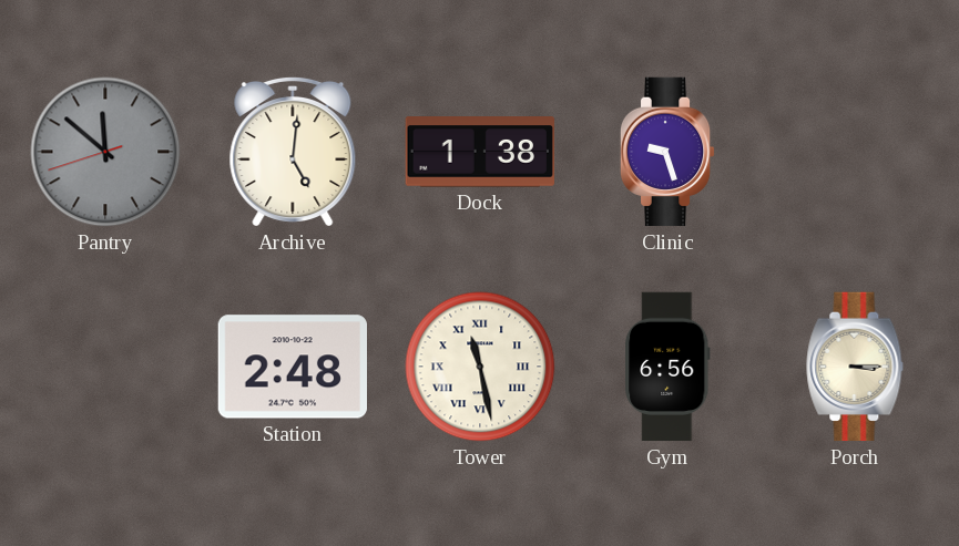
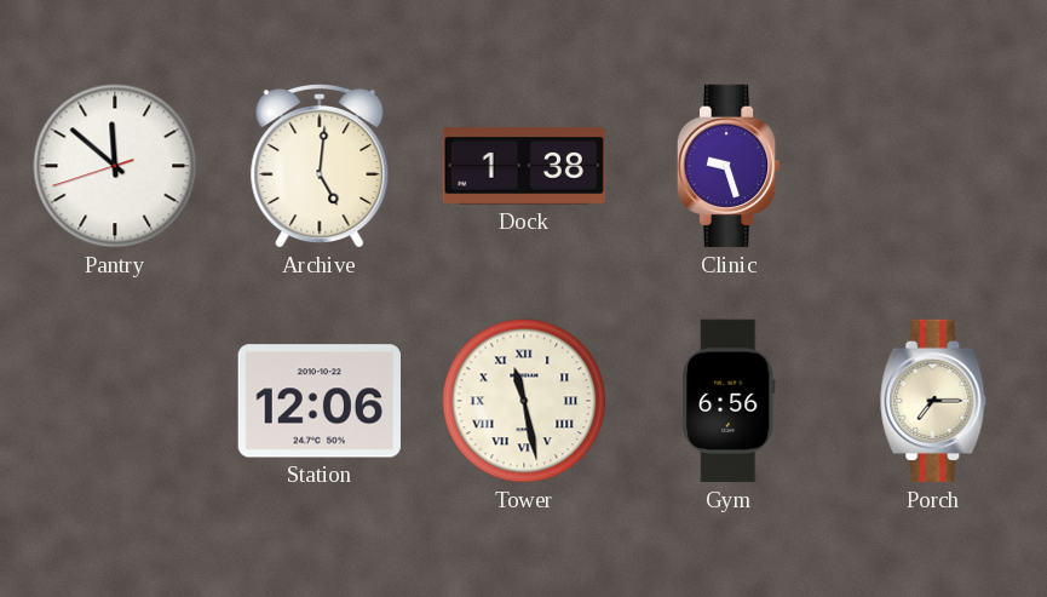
Pantry dial: grey -> white
Station: 2:48 -> 12:06
Porch: 3:15 -> 7:15
